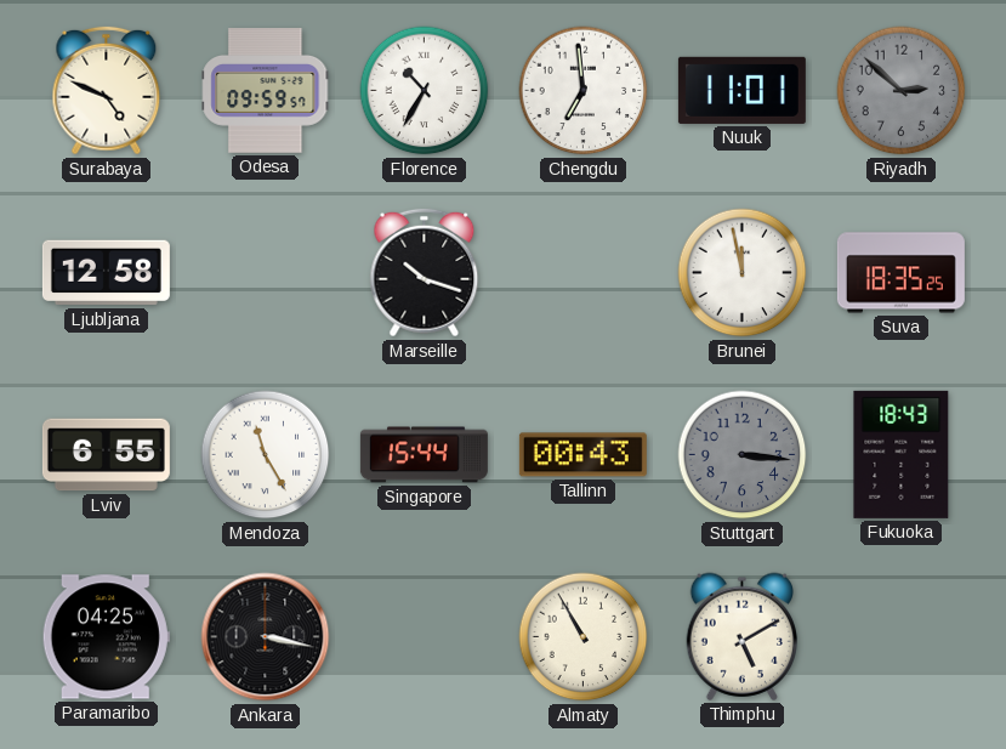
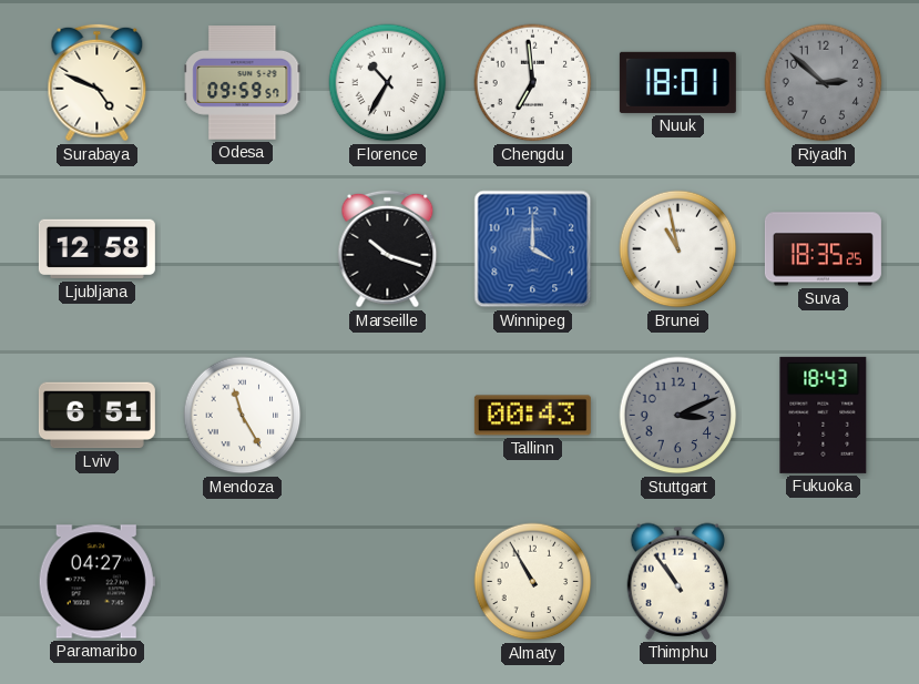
Nuuk: 11:01 -> 18:01
Winnipeg: none -> 4:00
Brunei: 11:58 -> 10:58
Lviv: 6:55 -> 6:51
Singapore: 15:44 -> none
Stuttgart: 3:16 -> 3:11
Paramaribo: 04:25 -> 04:27
Ankara: 3:17 -> none
Thimphu: 5:10 -> 10:54
